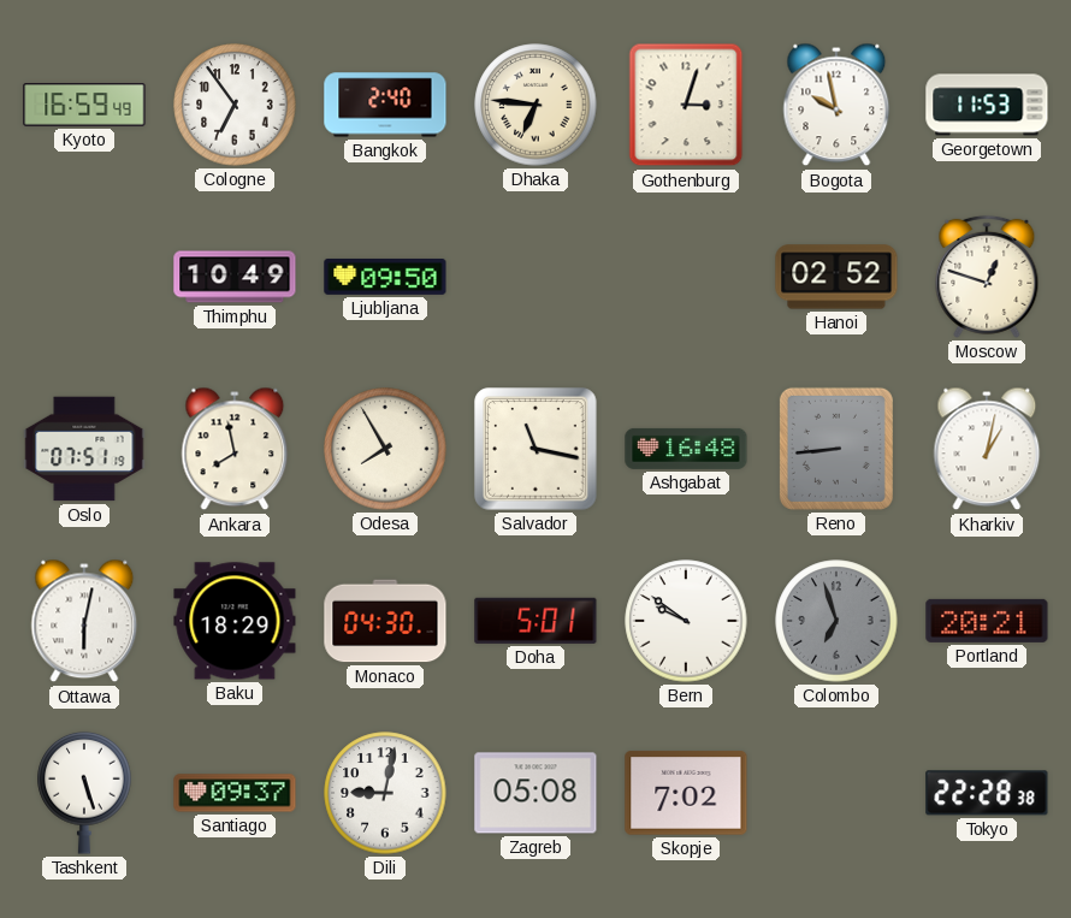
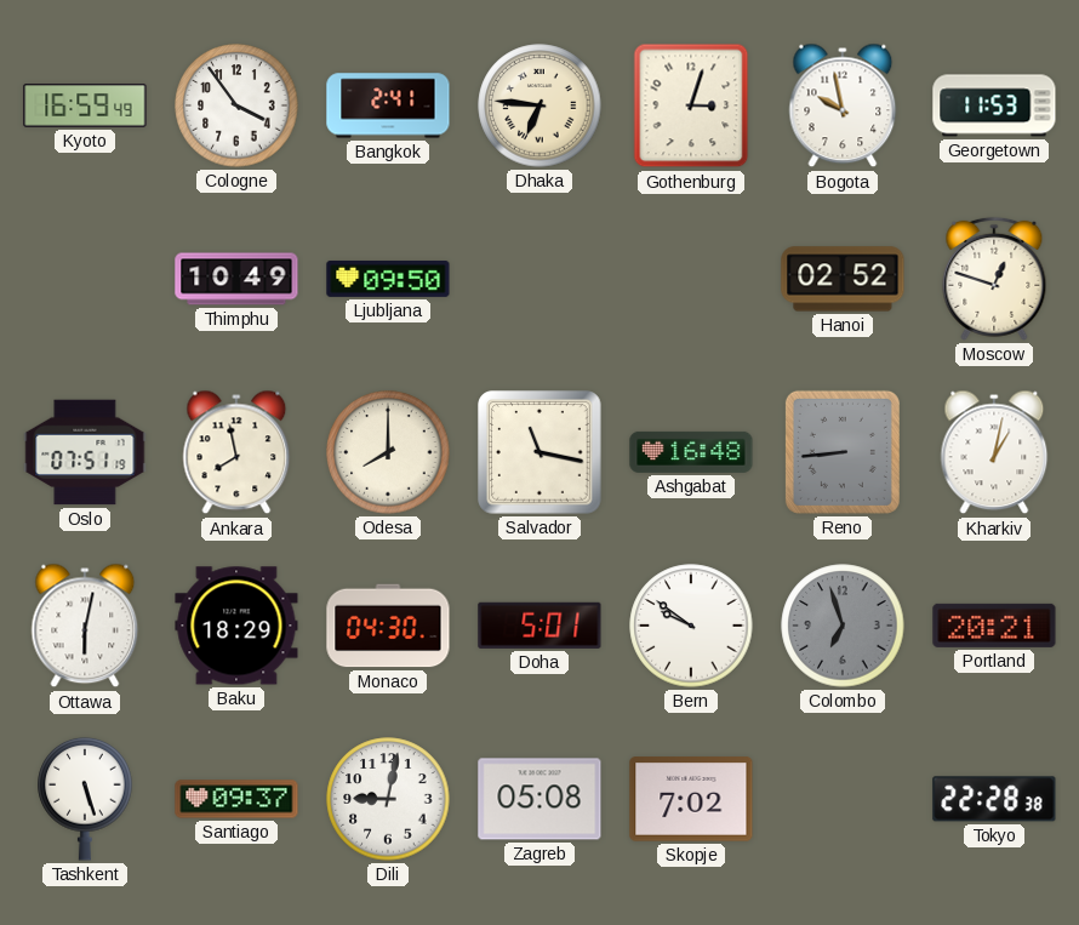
Cologne: 6:54 -> 3:54
Bangkok: 2:40 -> 2:41
Odesa: 7:55 -> 8:00
